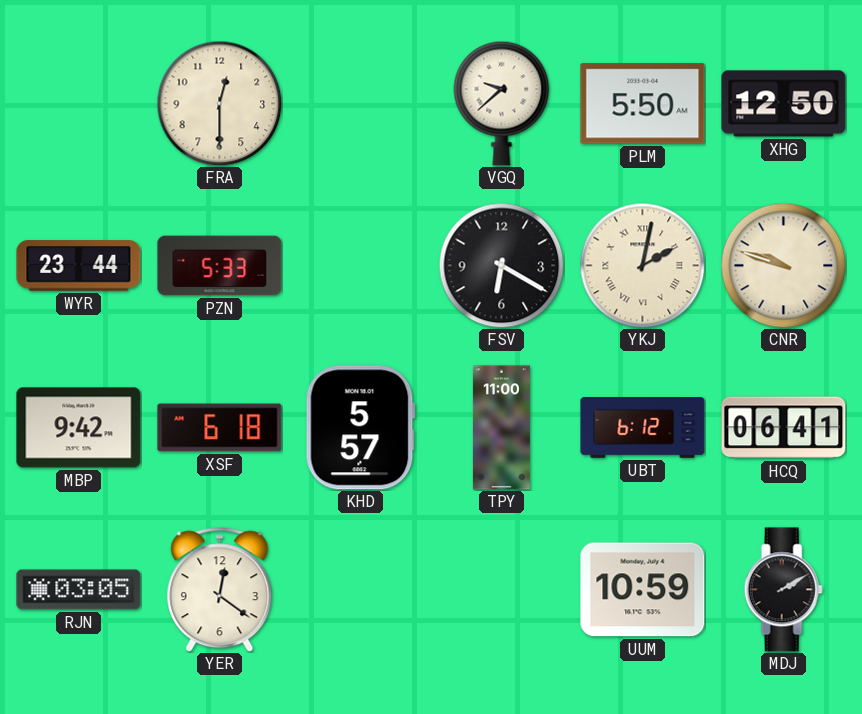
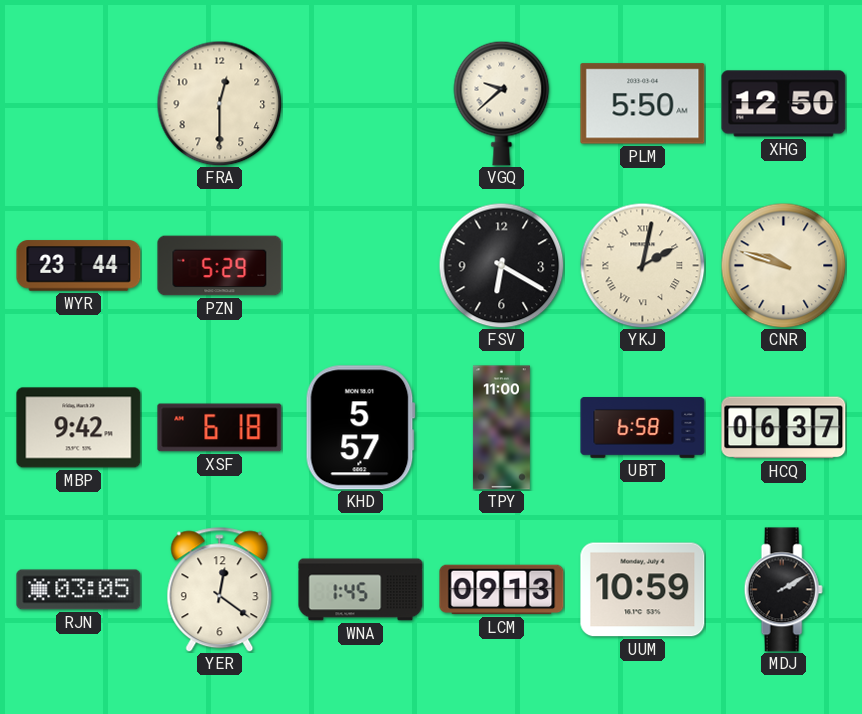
PZN: 5:33 -> 5:29
UBT: 6:12 -> 6:58
HCQ: 06:41 -> 06:37
WNA: none -> 1:45
LCM: none -> 09:13
